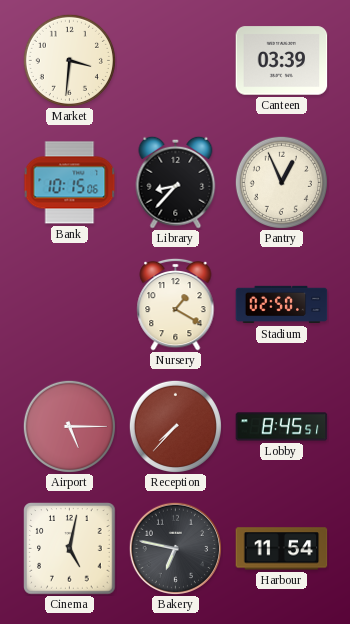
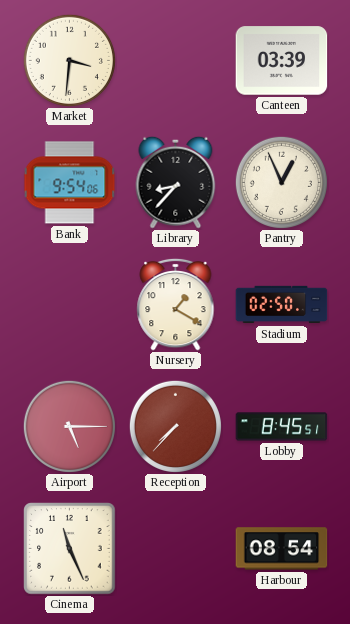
Bank: 10:15 -> 9:54
Cinema: 5:02 -> 11:26
Bakery: 6:47 -> none
Harbour: 11:54 -> 08:54
